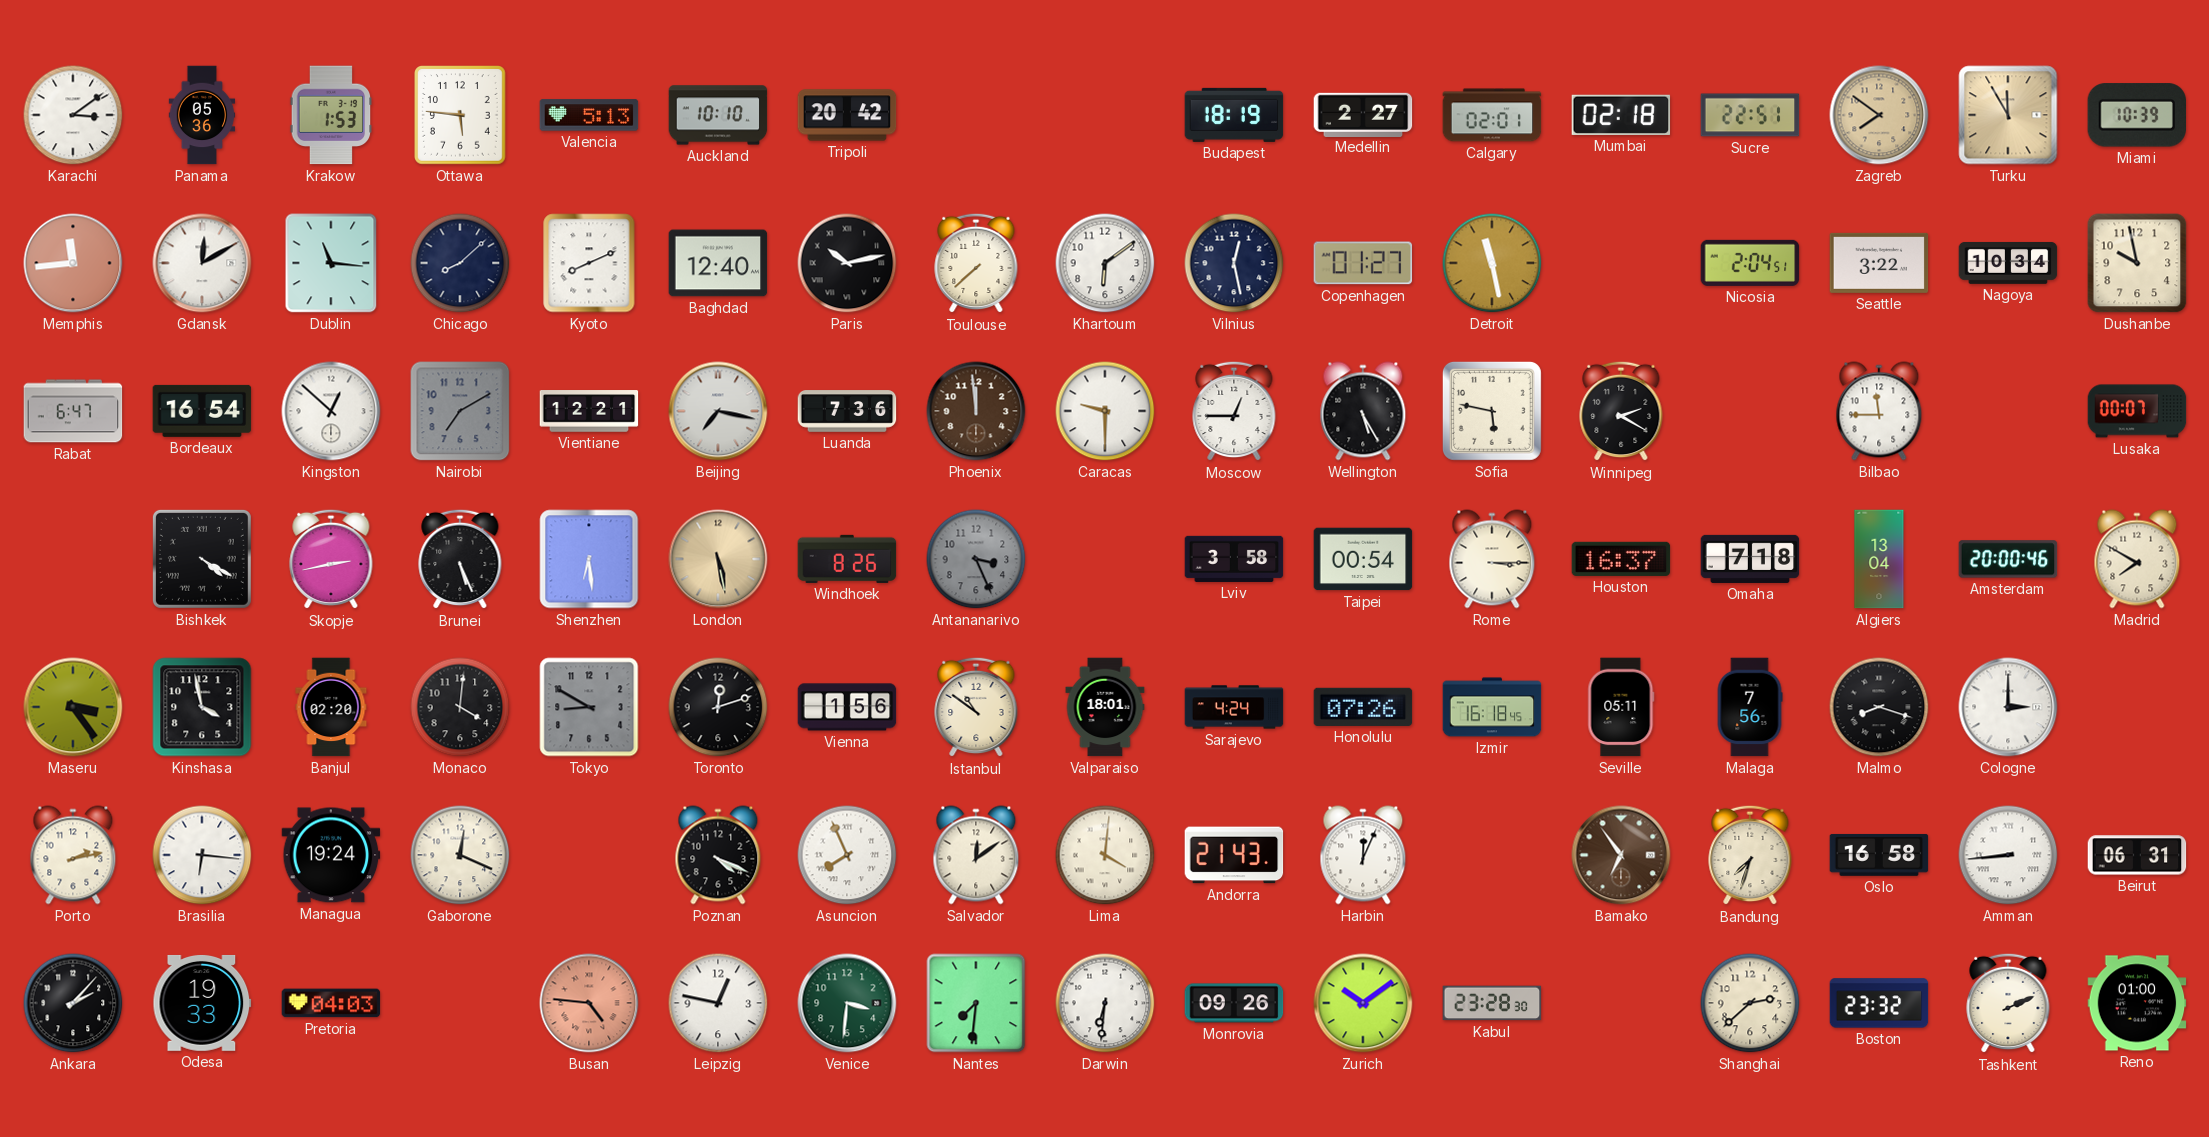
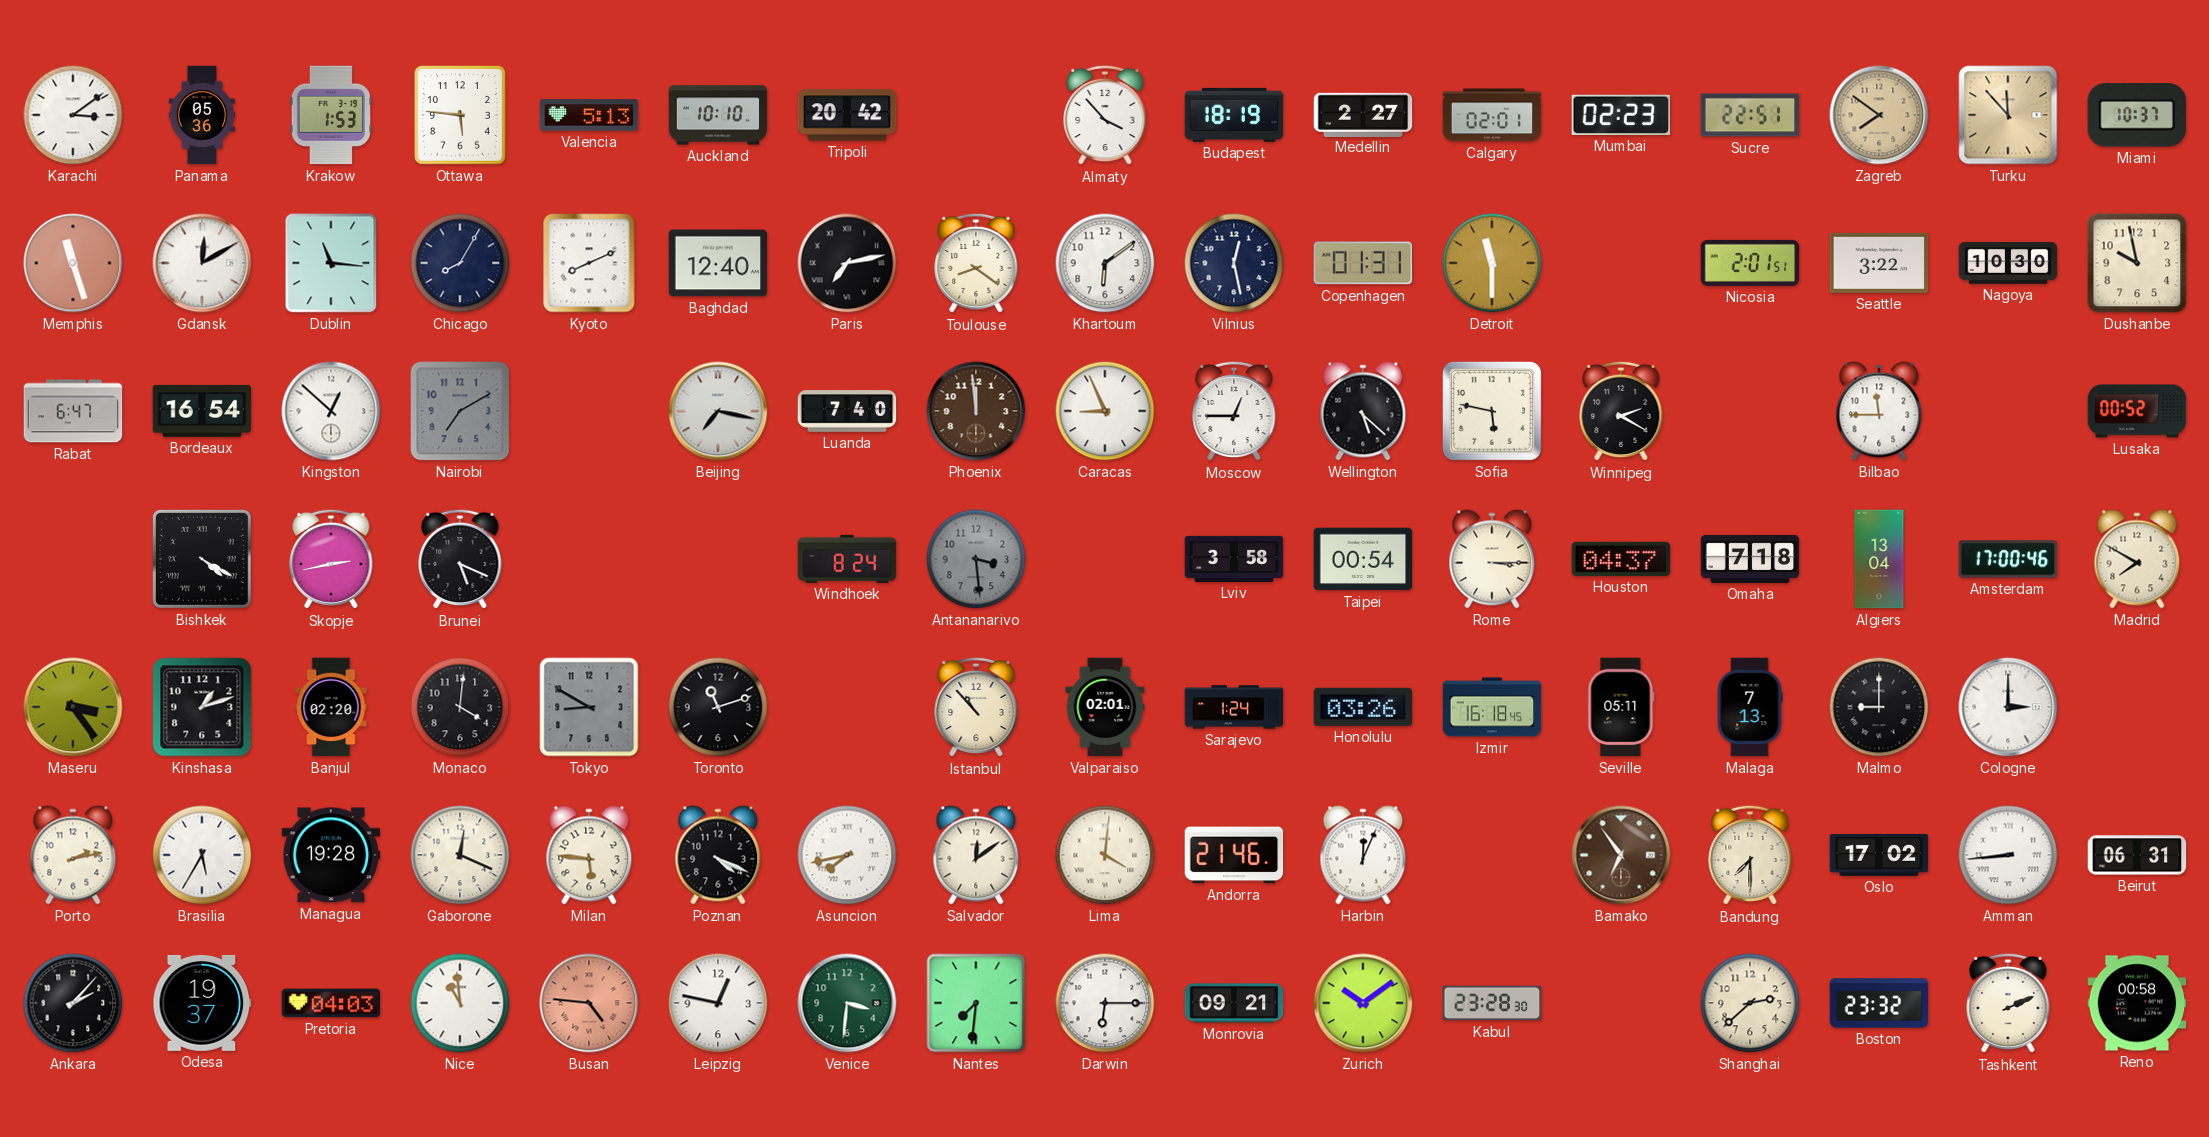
Almaty: none -> 3:53
Mumbai: 02:18 -> 02:23
Turku: 11:55 -> 11:53
Miami: 10:39 -> 10:37
Memphis: 11:44 -> 11:27
Chicago: 8:08 -> 8:05
Paris: 10:13 -> 7:13
Toulouse: 7:38 -> 8:21
Copenhagen: 01:27 -> 01:31
Detroit: 11:28 -> 11:30
Nicosia: 2:04 -> 2:01
Nagoya: 10:34 -> 10:30
Vientiane: 12:21 -> none
Luanda: 7:36 -> 7:40
Caracas: 9:30 -> 8:56
Wellington: 5:25 -> 5:22
Lusaka: 00:07 -> 00:52
Brunei: 5:26 -> 5:19
Shenzhen: 6:29 -> none
London: 5:28 -> none
Windhoek: 8:26 -> 8:24
Antananarivo: 3:26 -> 3:29
Houston: 16:37 -> 04:37
Amsterdam: 20:00 -> 17:00
Kinshasa: 3:58 -> 1:12
Toronto: 12:12 -> 11:12
Vienna: 1:56 -> none
Istanbul: 10:51 -> 10:53
Valparaiso: 18:01 -> 02:01
Sarajevo: 4:24 -> 1:24
Honolulu: 07:26 -> 03:26
Malaga: 7:56 -> 7:13
Malmo: 8:18 -> 9:00
Brasilia: 6:16 -> 5:35
Managua: 19:24 -> 19:28
Milan: none -> 5:46
Asuncion: 7:56 -> 7:43
Andorra: 21:43 -> 21:46
Bandung: 7:33 -> 7:30
Oslo: 16:58 -> 17:02
Odesa: 19:33 -> 19:37
Nice: none -> 10:59
Darwin: 6:31 -> 6:15
Monrovia: 09:26 -> 09:21
Reno: 01:00 -> 00:58
